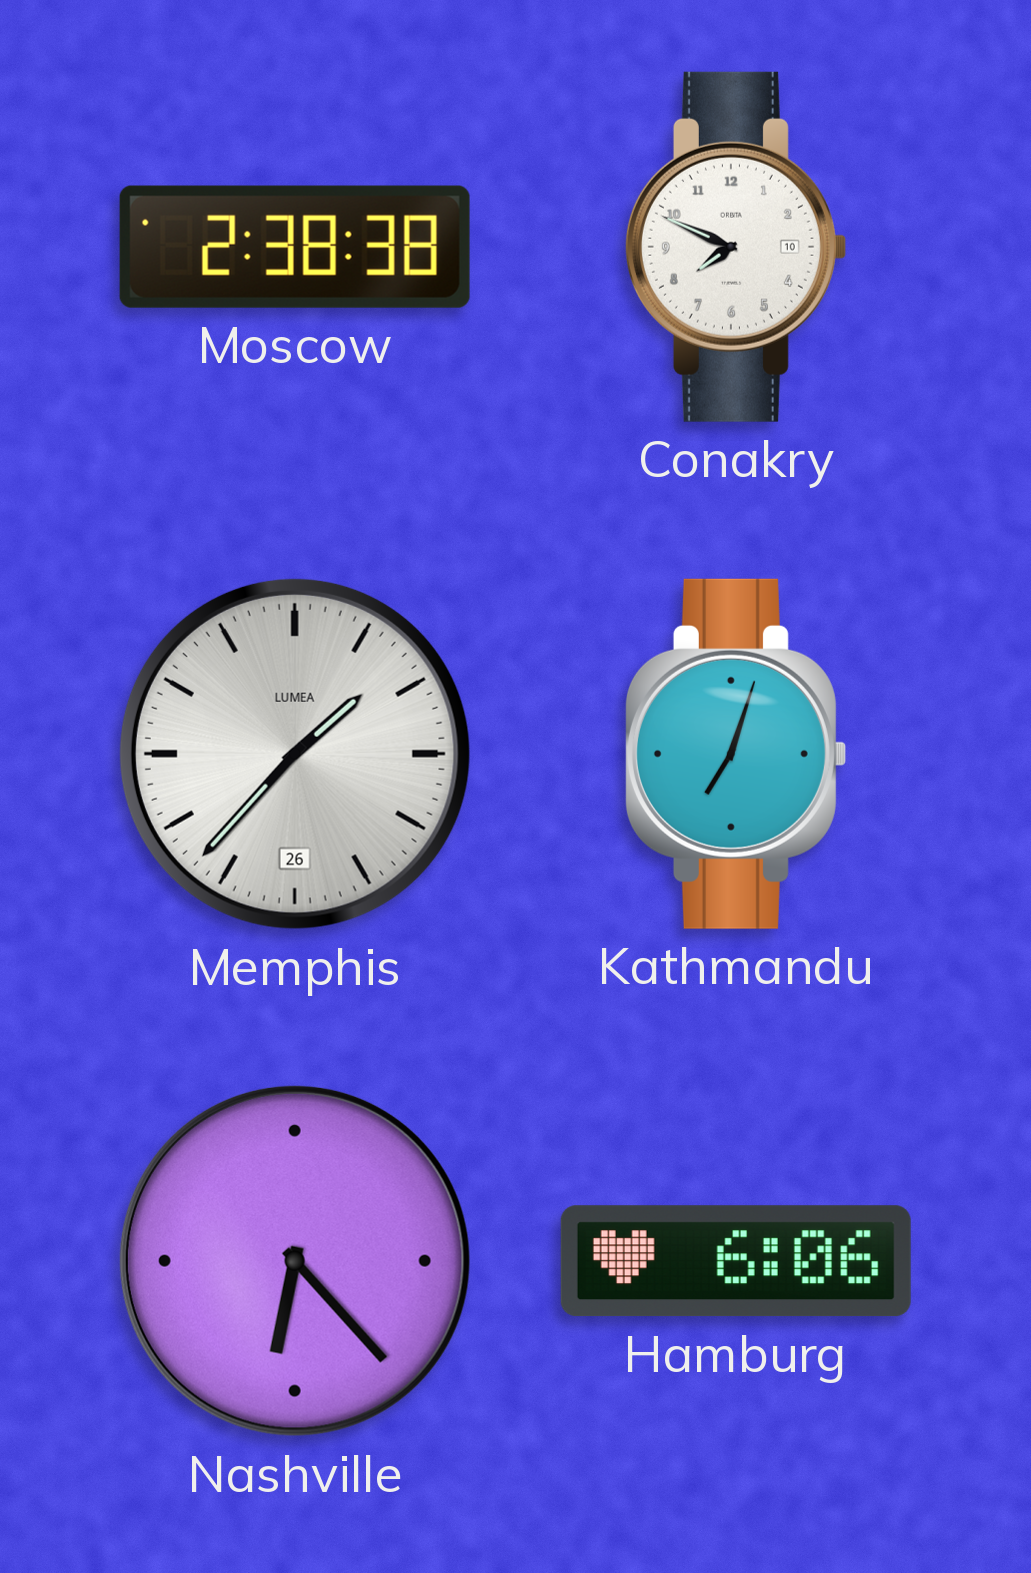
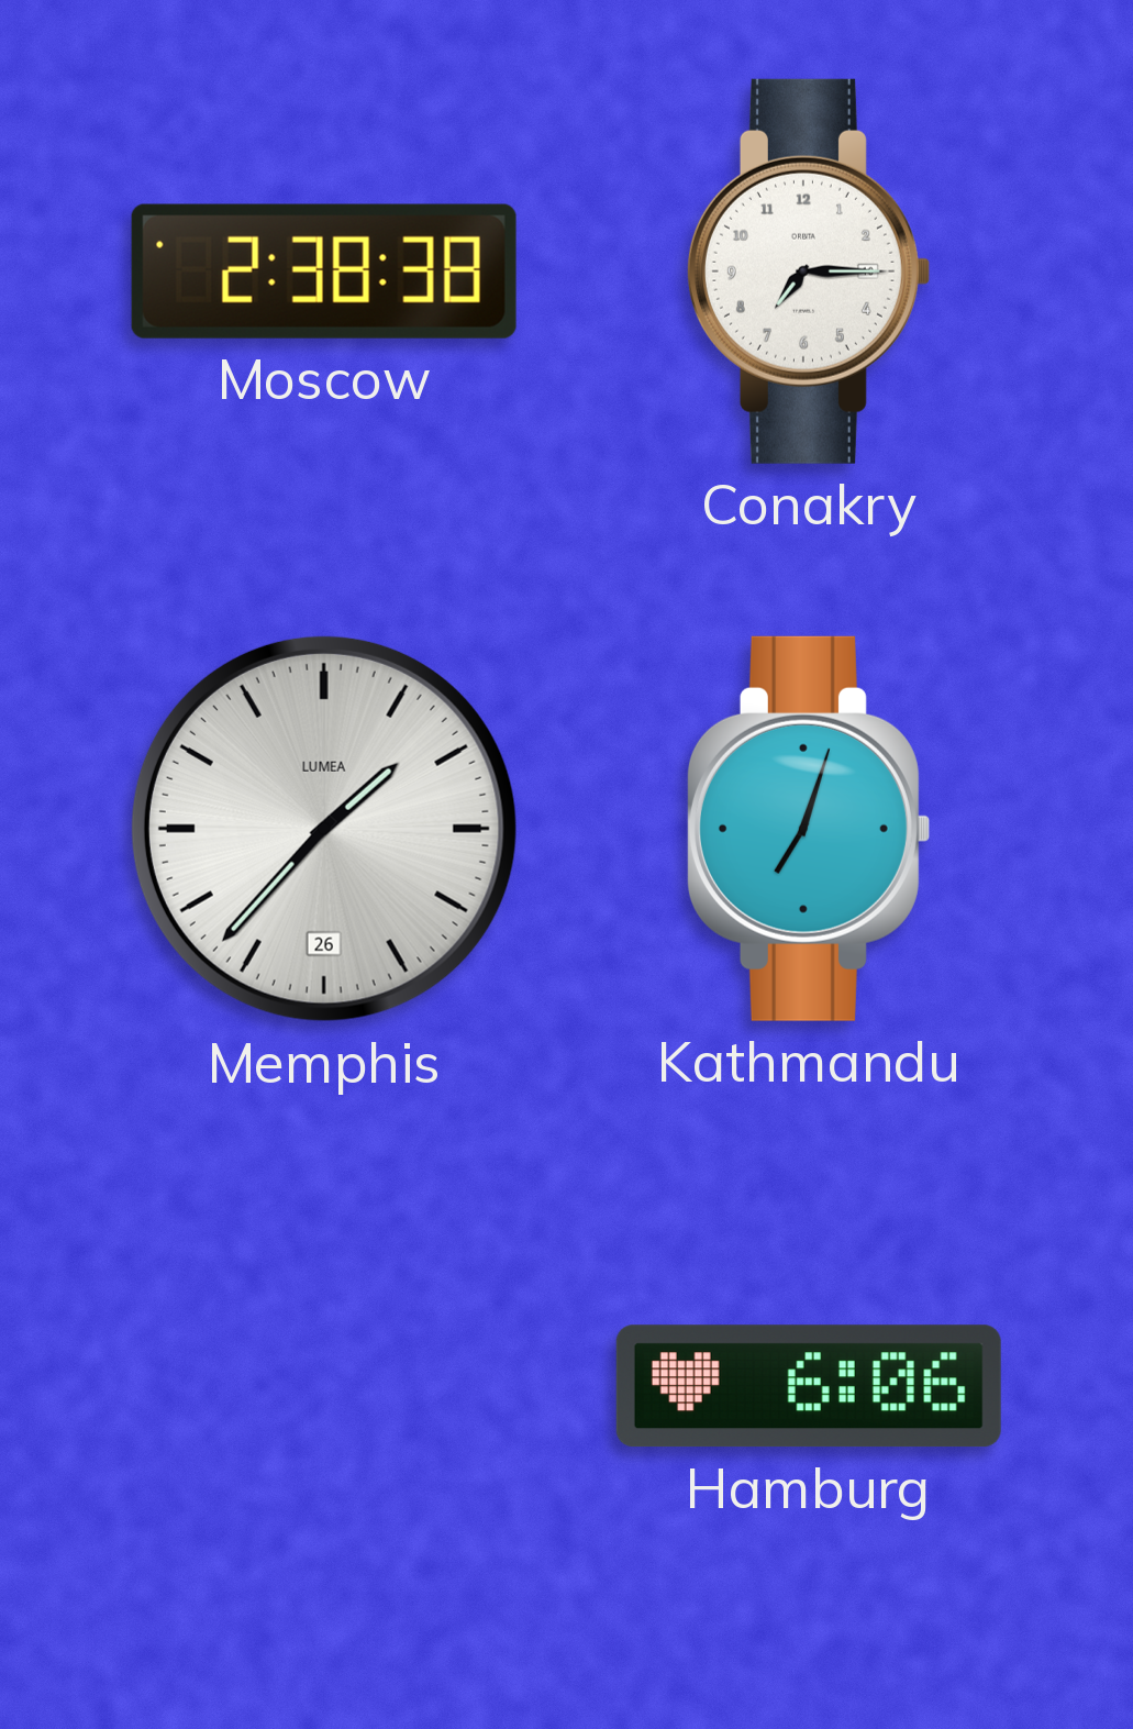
Conakry: 7:49 -> 7:15
Nashville: 6:23 -> none
